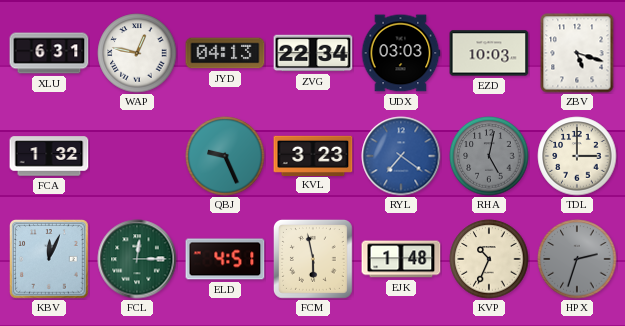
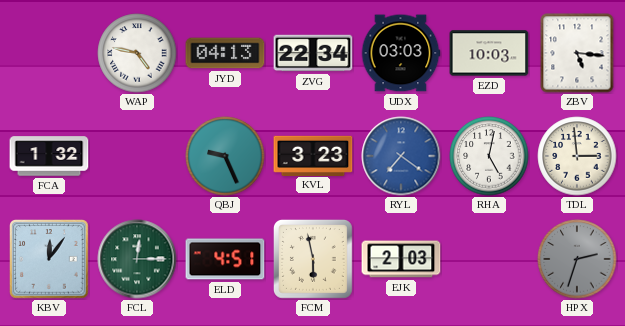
XLU: 6:31 -> none
WAP: 12:47 -> 4:47
ZBV: 5:18 -> 5:16
RHA dial: grey -> white
TDL: 3:00 -> 2:59
KBV: 12:04 -> 12:06
EJK: 1:48 -> 2:03
KVP: 10:34 -> none
